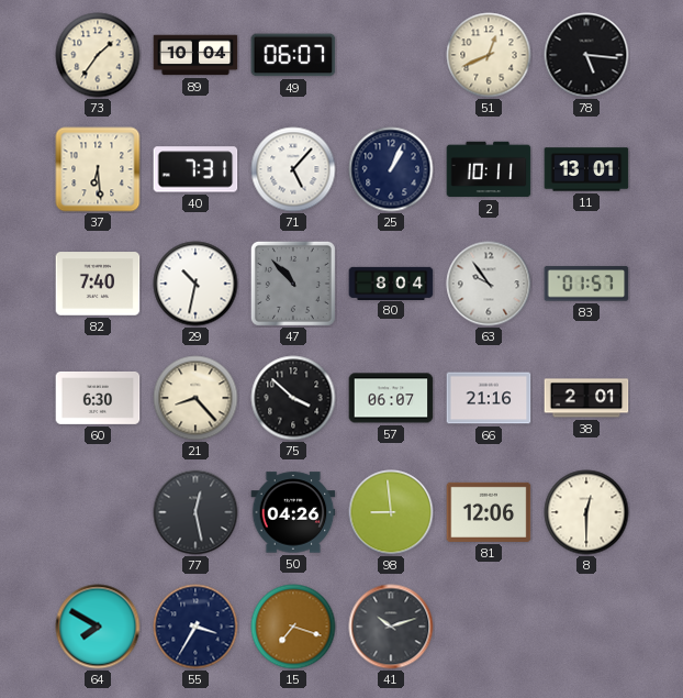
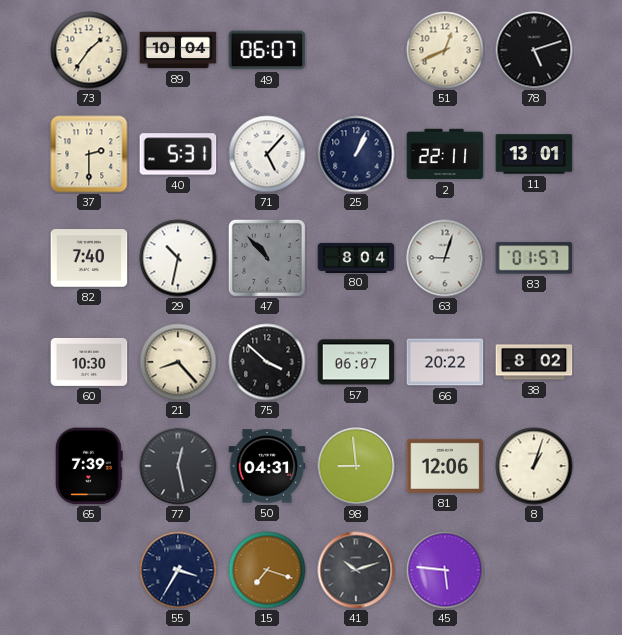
78: 5:16 -> 5:12
37: 6:29 -> 2:30
40: 7:31 -> 5:31
2: 10:11 -> 22:11
63: 9:54 -> 9:03
60: 6:30 -> 10:30
66: 21:16 -> 20:22
38: 2:01 -> 8:02
65: none -> 7:39
50: 04:26 -> 04:31
8: 12:30 -> 1:03
64: 7:50 -> none
45: none -> 5:46
